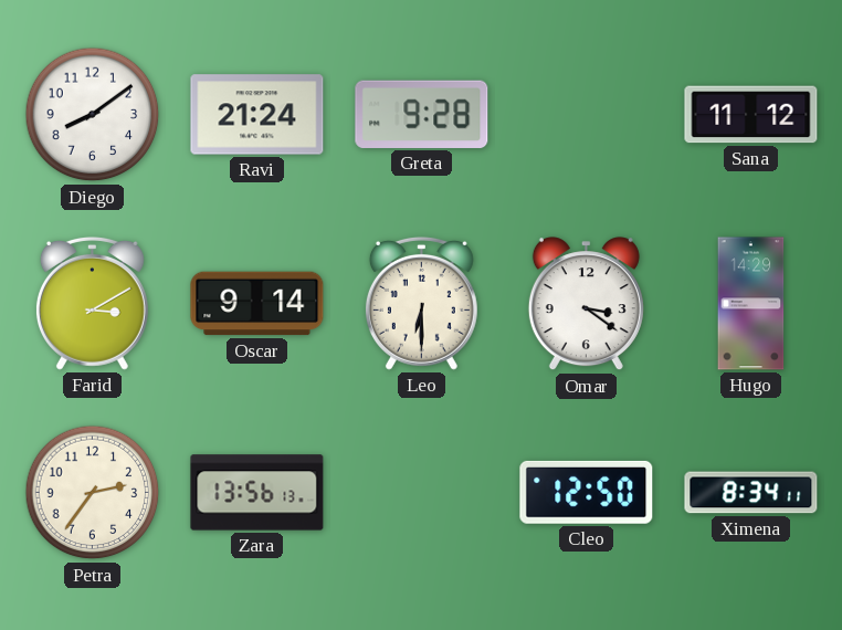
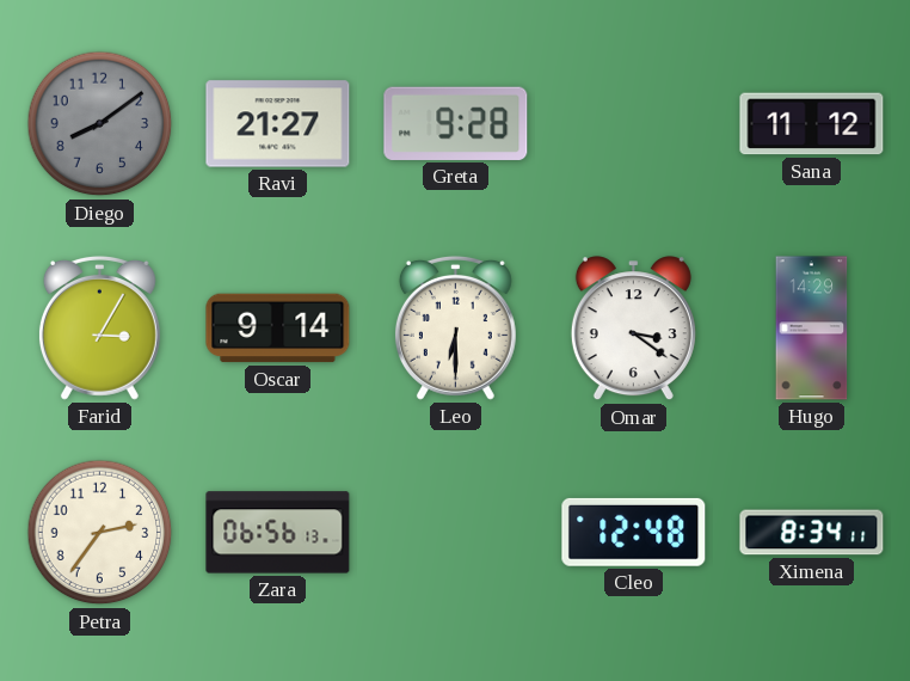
Diego dial: white -> grey
Ravi: 21:24 -> 21:27
Farid: 3:10 -> 3:05
Zara: 13:56 -> 06:56
Cleo: 12:50 -> 12:48
